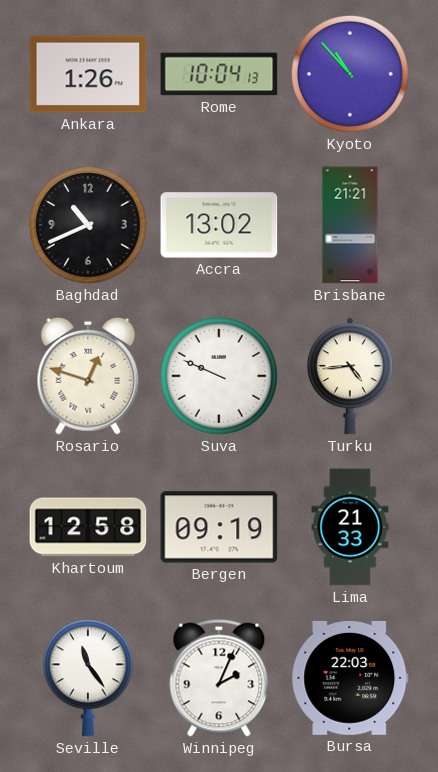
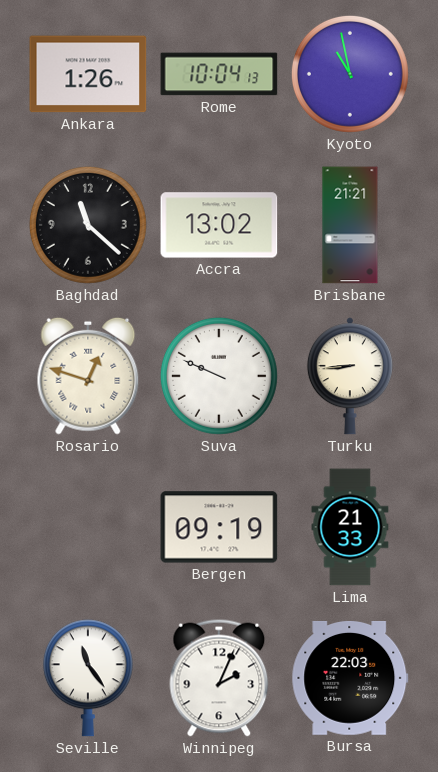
Kyoto: 10:53 -> 10:58
Baghdad: 10:41 -> 11:22
Turku: 4:44 -> 8:44
Khartoum: 12:58 -> none
